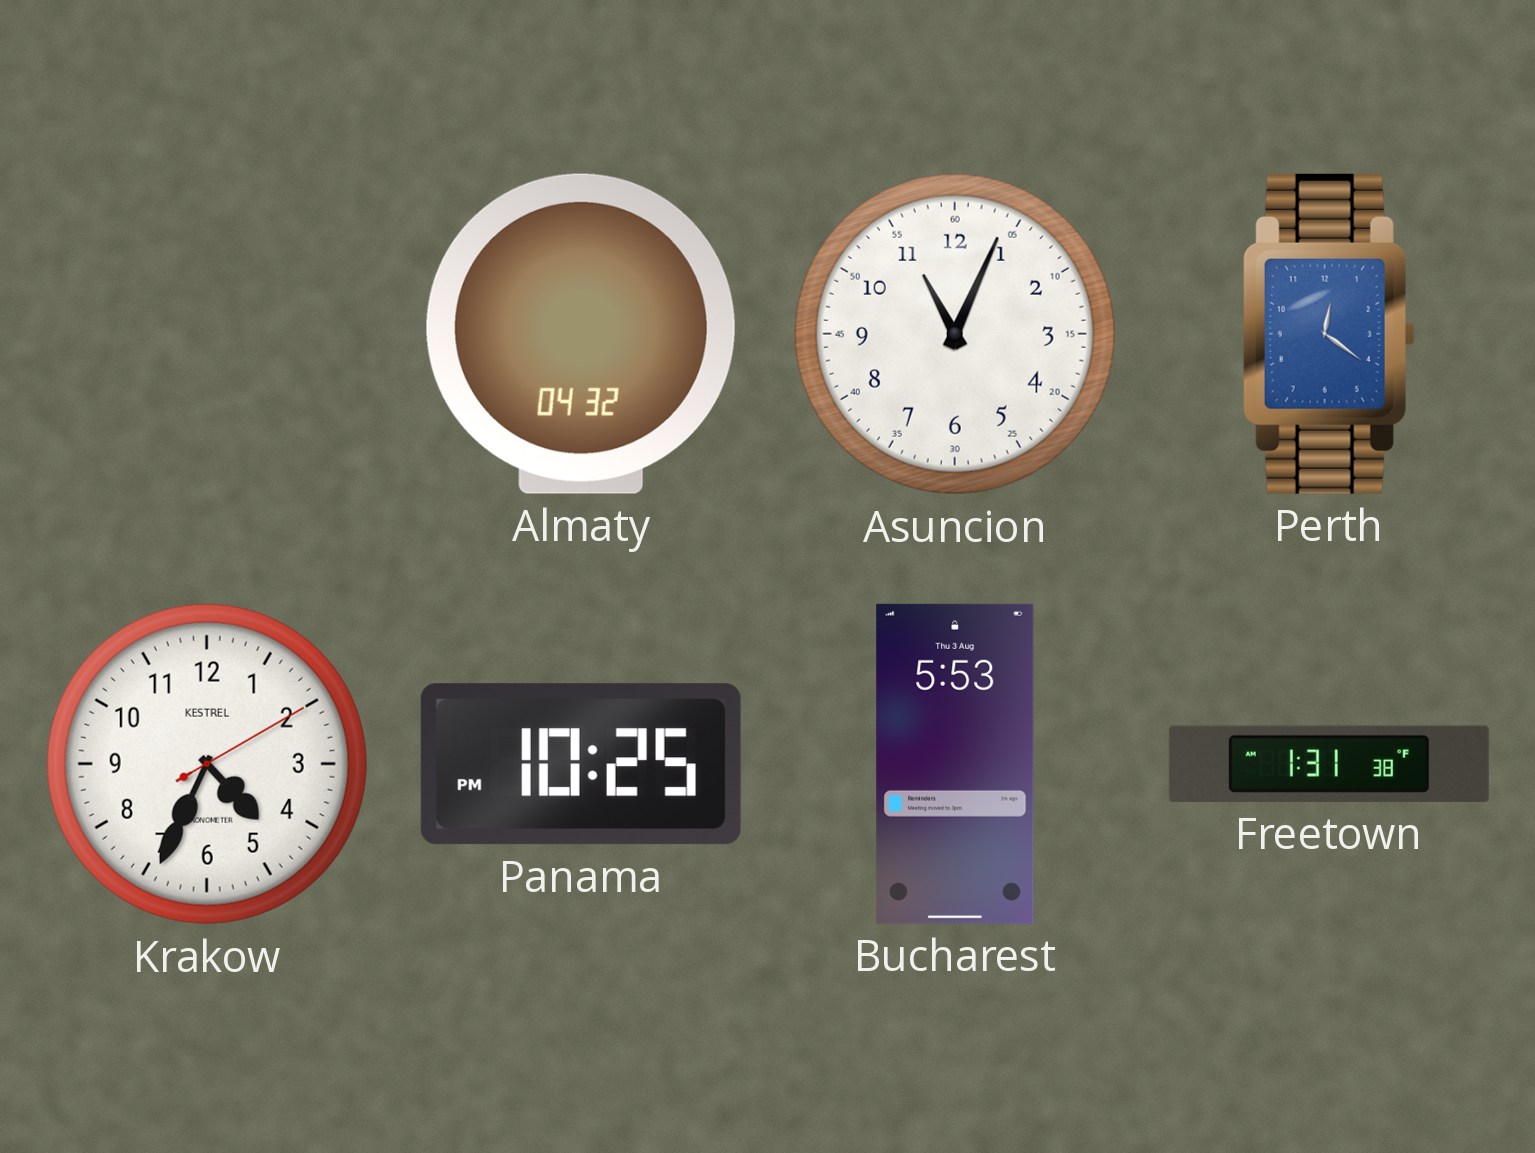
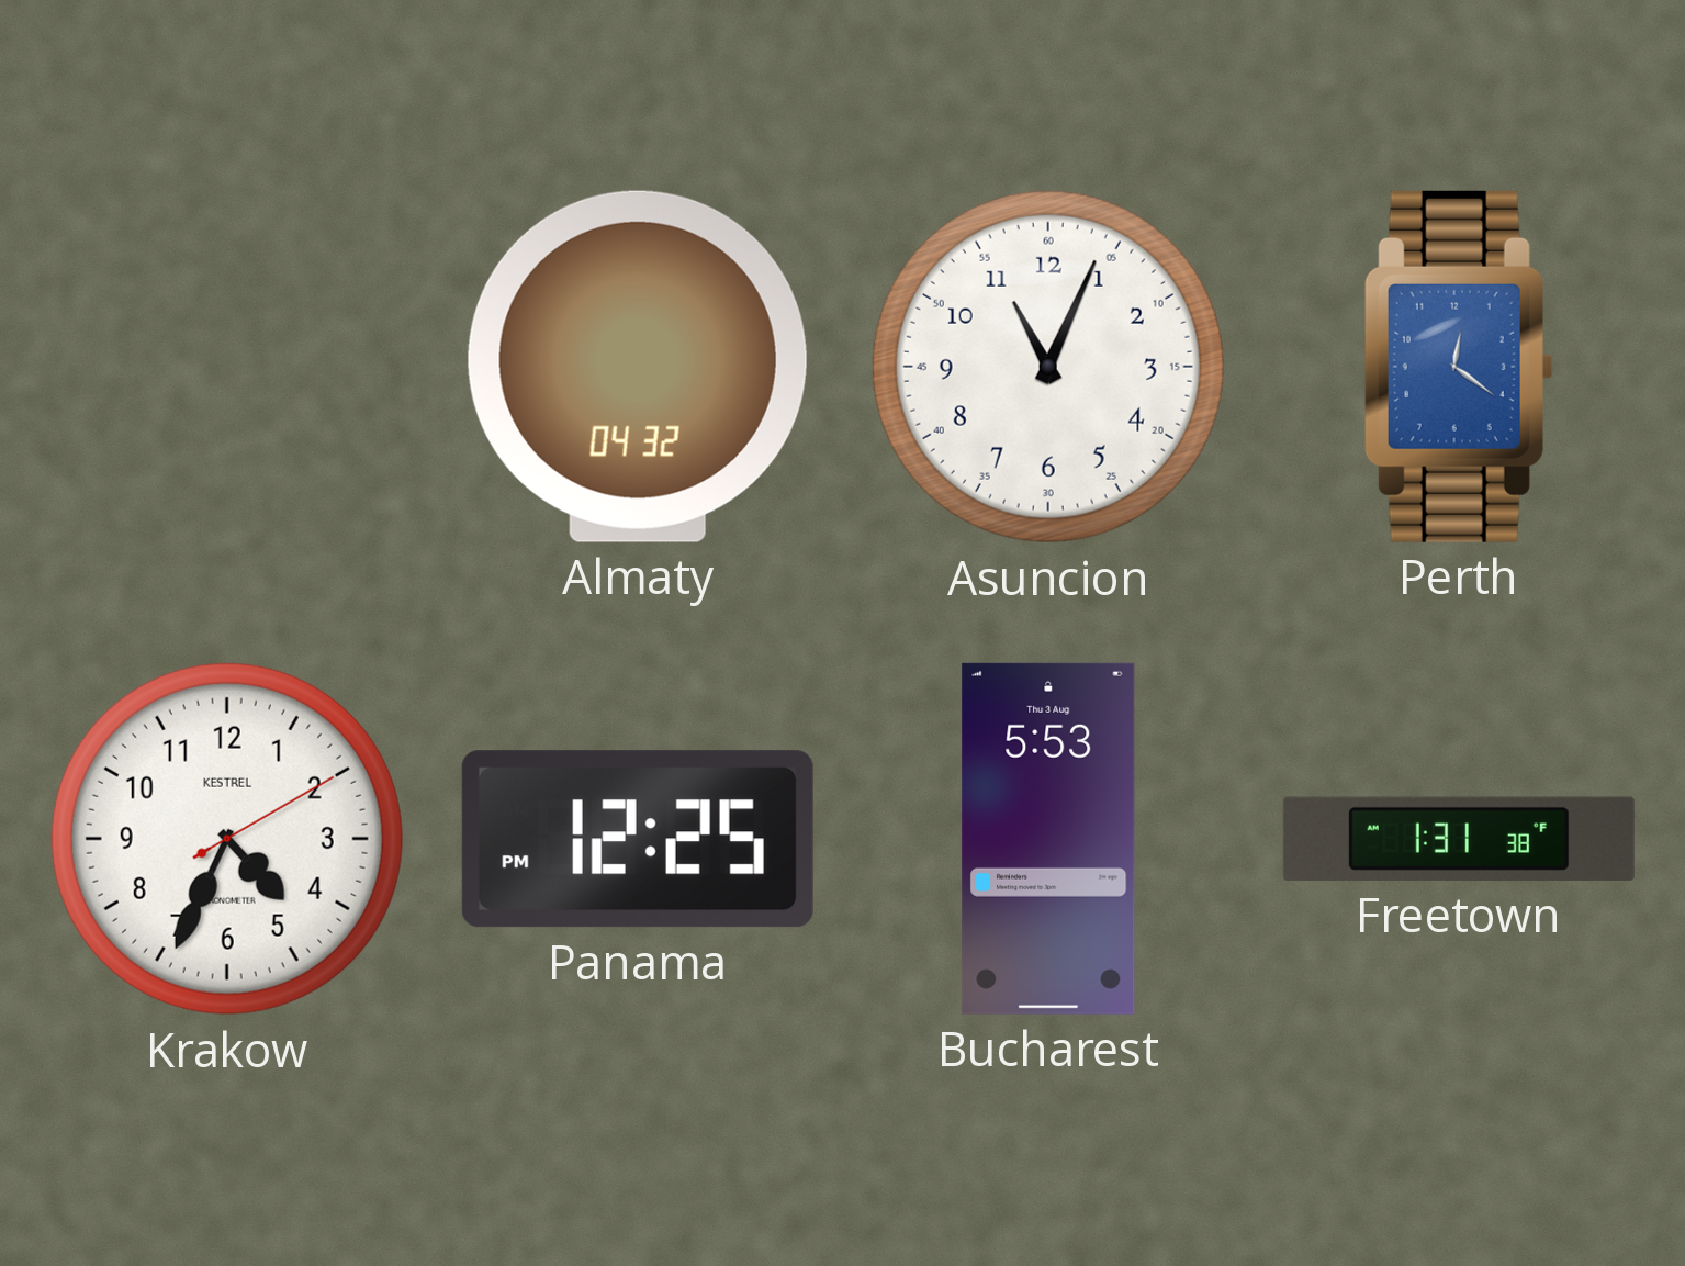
Panama: 10:25 -> 12:25
